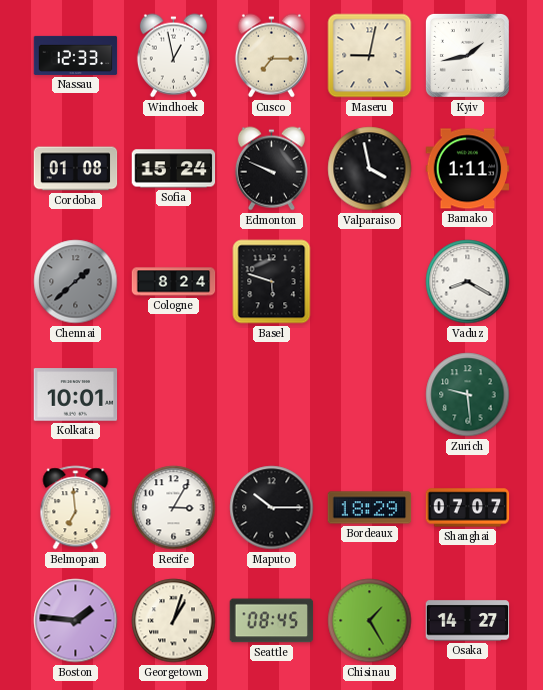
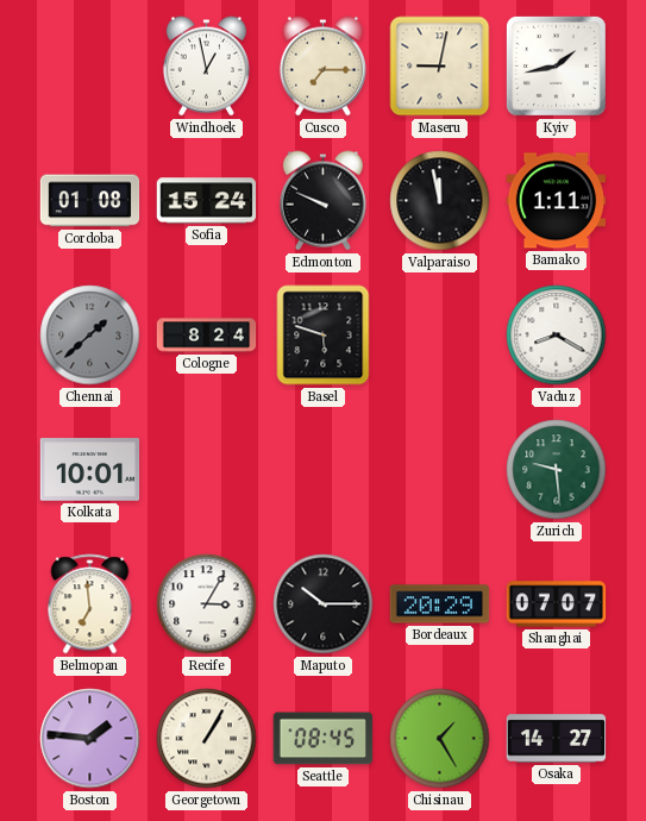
Nassau: 12:33 -> none
Valparaiso: 3:58 -> 11:58
Bordeaux: 18:29 -> 20:29
Georgetown: 1:03 -> 1:05
